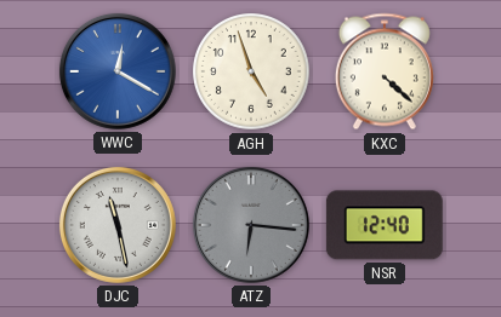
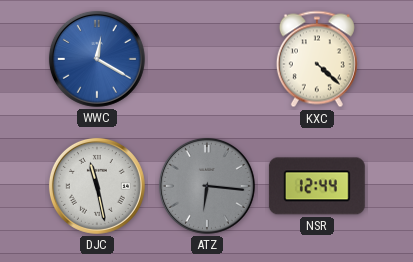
AGH: 4:57 -> none
NSR: 12:40 -> 12:44
